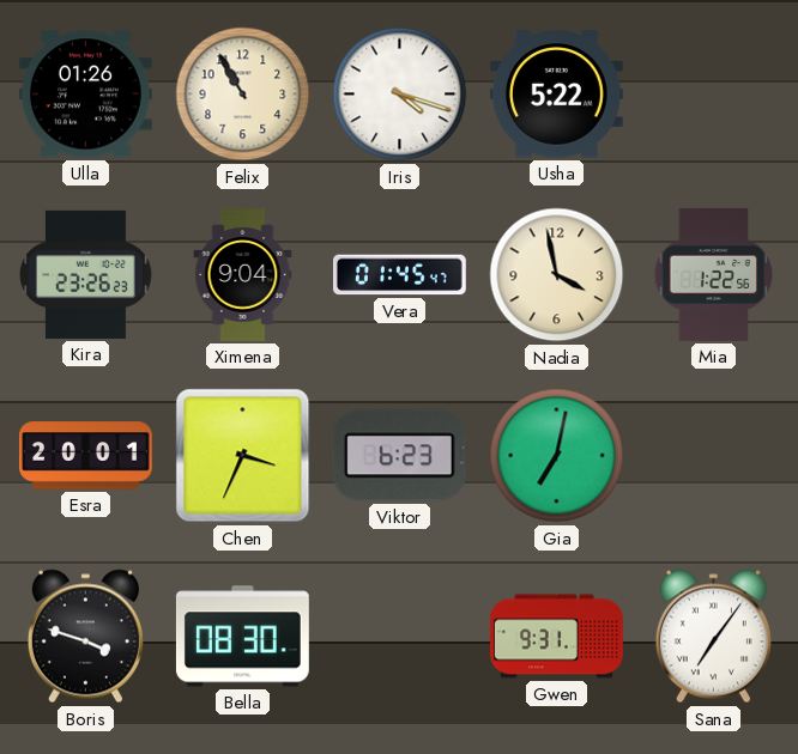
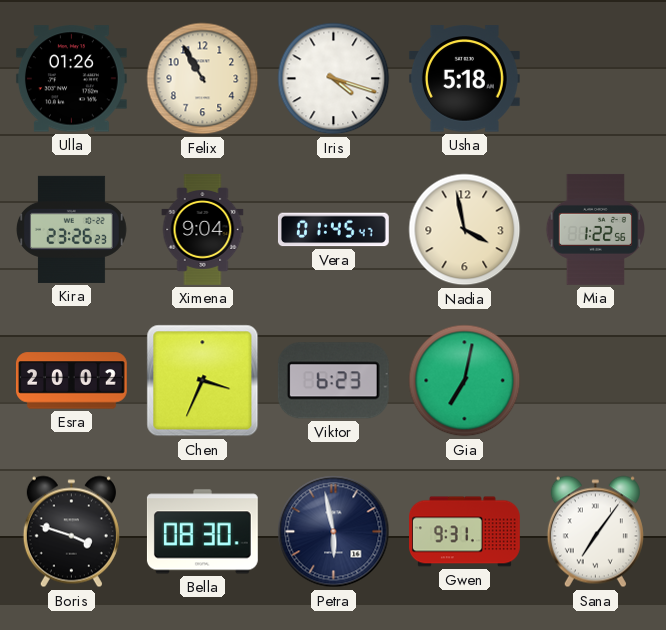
Usha: 5:22 -> 5:18
Esra: 20:01 -> 20:02
Petra: none -> 5:58
